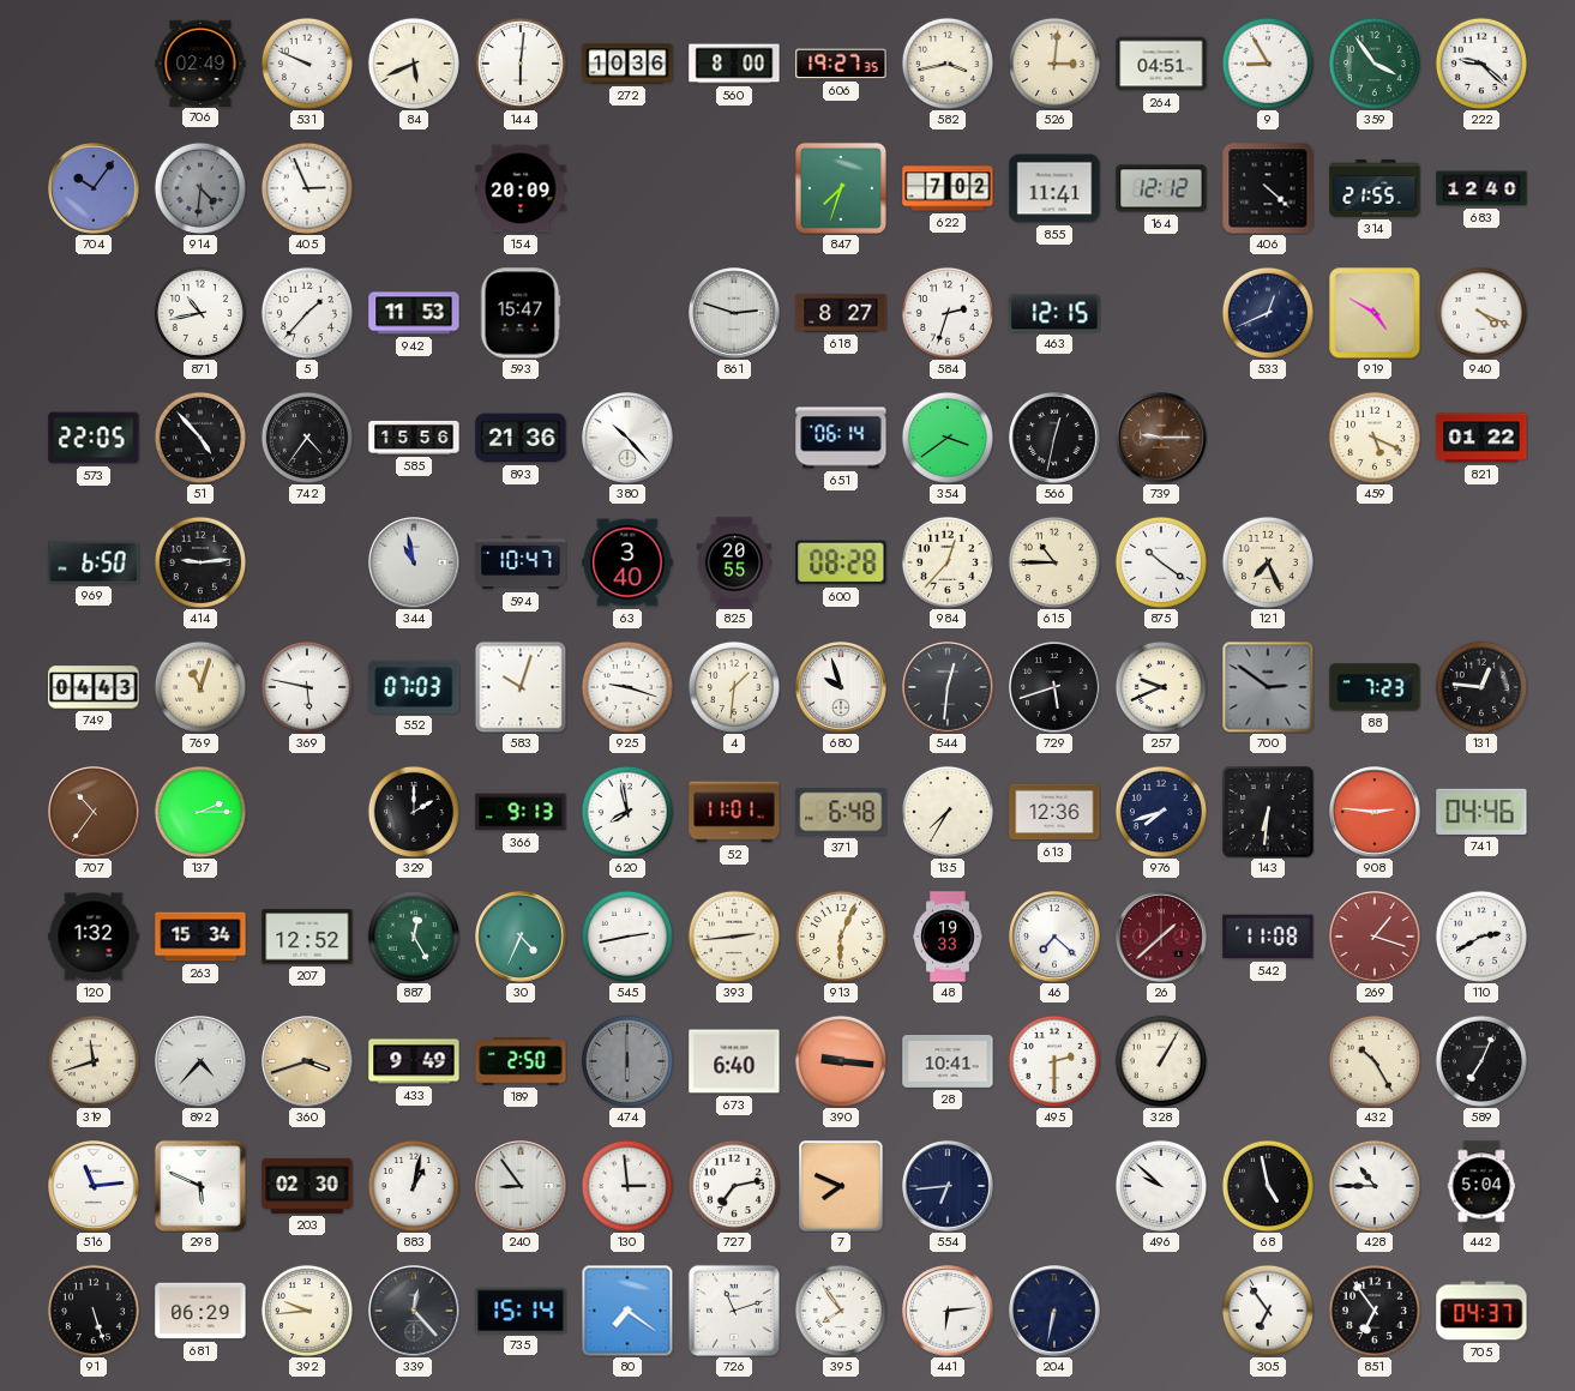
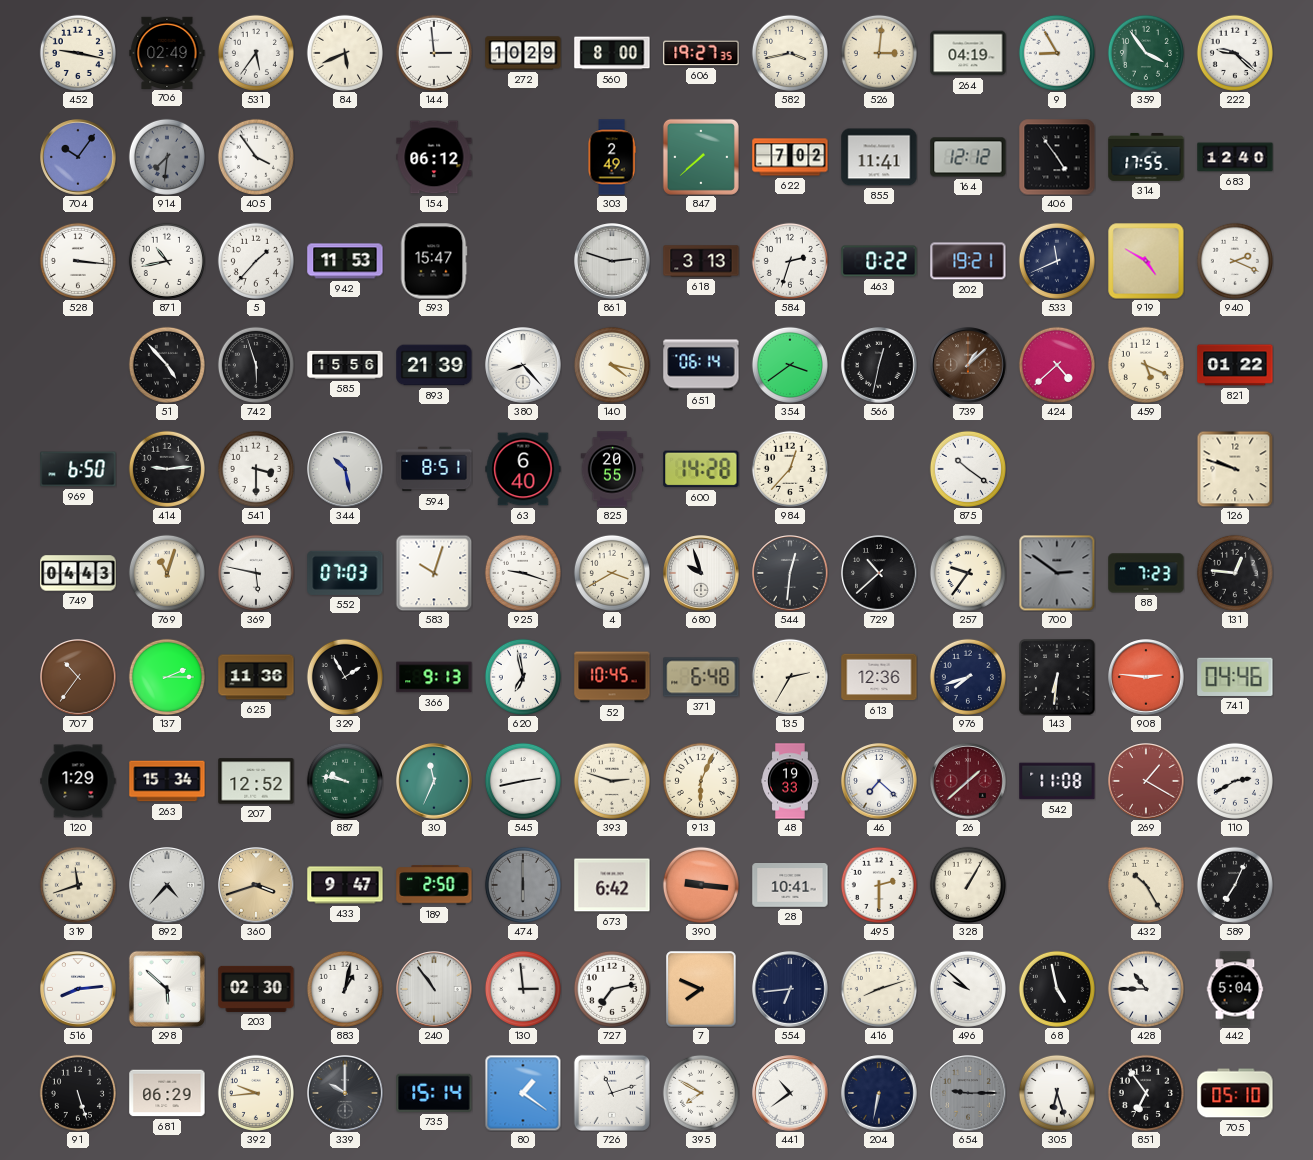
452: none -> 9:17
531: 9:49 -> 5:36
144: 6:01 -> 2:59
272: 10:36 -> 10:29
264: 04:51 -> 04:19
914: 4:31 -> 7:31
405: 2:56 -> 3:54
154: 20:09 -> 06:12
303: none -> 2:49
847: 7:33 -> 7:38
406: 4:22 -> 4:54
314: 21:55 -> 17:55
528: none -> 3:16
618: 8:27 -> 3:13
463: 12:15 -> 0:22
202: none -> 19:21
533: 12:41 -> 11:41
940: 4:19 -> 2:19
573: 22:05 -> none
742: 4:36 -> 5:57
893: 21:36 -> 21:39
380: 10:23 -> 8:23
140: none -> 4:17
739: 9:15 -> 1:08
424: none -> 4:38
541: none -> 3:30
344: 10:58 -> 10:28
594: 10:47 -> 8:51
63: 3:40 -> 6:40
600: 08:28 -> 14:28
615: 10:45 -> none
121: 7:26 -> none
126: none -> 9:48
4: 1:31 -> 3:40
729: 5:42 -> 10:38
257: 9:41 -> 9:36
625: none -> 11:36
329: 2:00 -> 1:55
620: 7:58 -> 6:58
52: 11:01 -> 10:45
135: 7:35 -> 2:35
120: 1:32 -> 1:29
887: 12:25 -> 9:47
30: 4:34 -> 11:34
393: 2:44 -> 2:48
269: 1:18 -> 1:20
433: 9:49 -> 9:47
673: 6:40 -> 6:42
516: 11:14 -> 8:14
298: 5:49 -> 5:52
240: 8:54 -> 10:54
416: none -> 8:12
339: 12:23 -> 10:00
80: 7:21 -> 1:21
395: 7:54 -> 7:50
441: 6:14 -> 10:39
654: none -> 9:15
305: 6:54 -> 6:27
705: 04:37 -> 05:10
